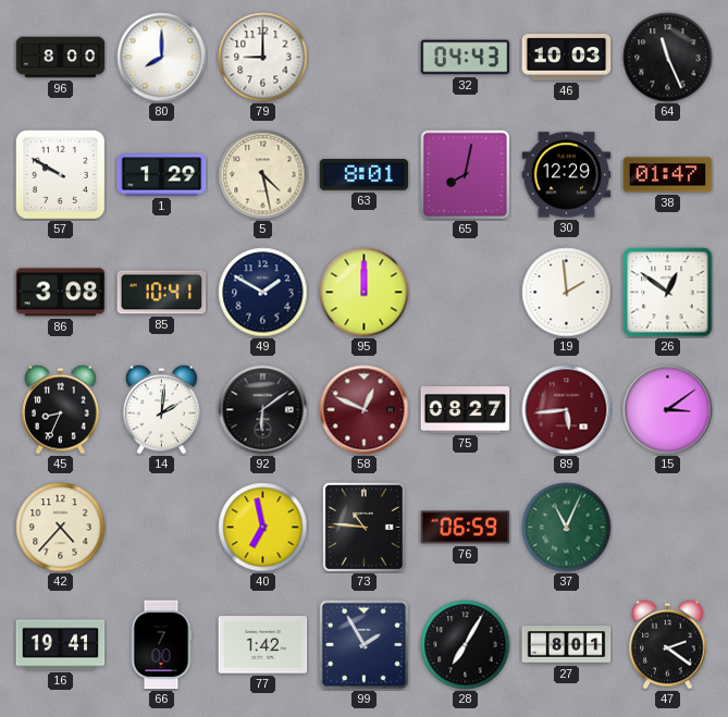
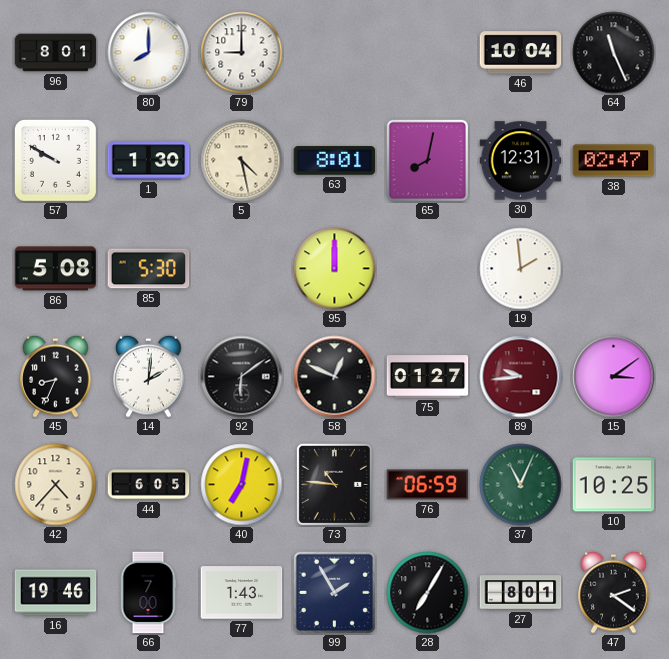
96: 8:00 -> 8:01
32: 04:43 -> none
46: 10:03 -> 10:04
1: 1:29 -> 1:30
30: 12:29 -> 12:31
38: 01:47 -> 02:47
86: 3:08 -> 5:08
85: 10:41 -> 5:30
49: 1:50 -> none
26: 12:51 -> none
58 dial: burgundy -> black
75: 08:27 -> 01:27
89: 5:44 -> 9:44
44: none -> 6:05
40: 6:58 -> 7:02
10: none -> 10:25
16: 19:41 -> 19:46
77: 1:42 -> 1:43
